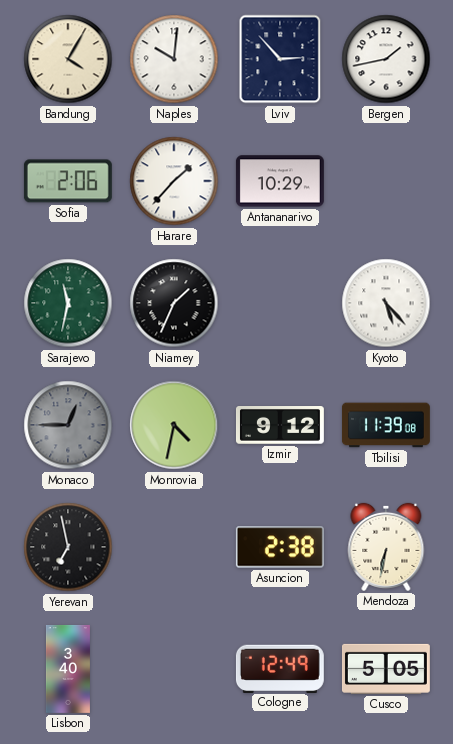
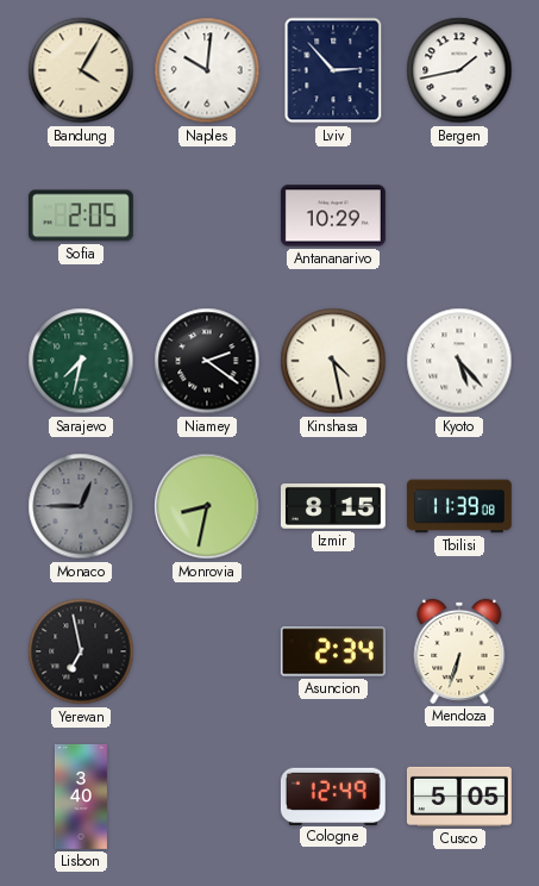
Sofia: 2:06 -> 2:05
Harare: 1:37 -> none
Sarajevo: 11:32 -> 7:32
Niamey: 1:34 -> 2:21
Kinshasa: none -> 4:28
Monrovia: 4:32 -> 8:32
Izmir: 9:12 -> 8:15
Asuncion: 2:38 -> 2:34
Mendoza: 6:32 -> 6:33
